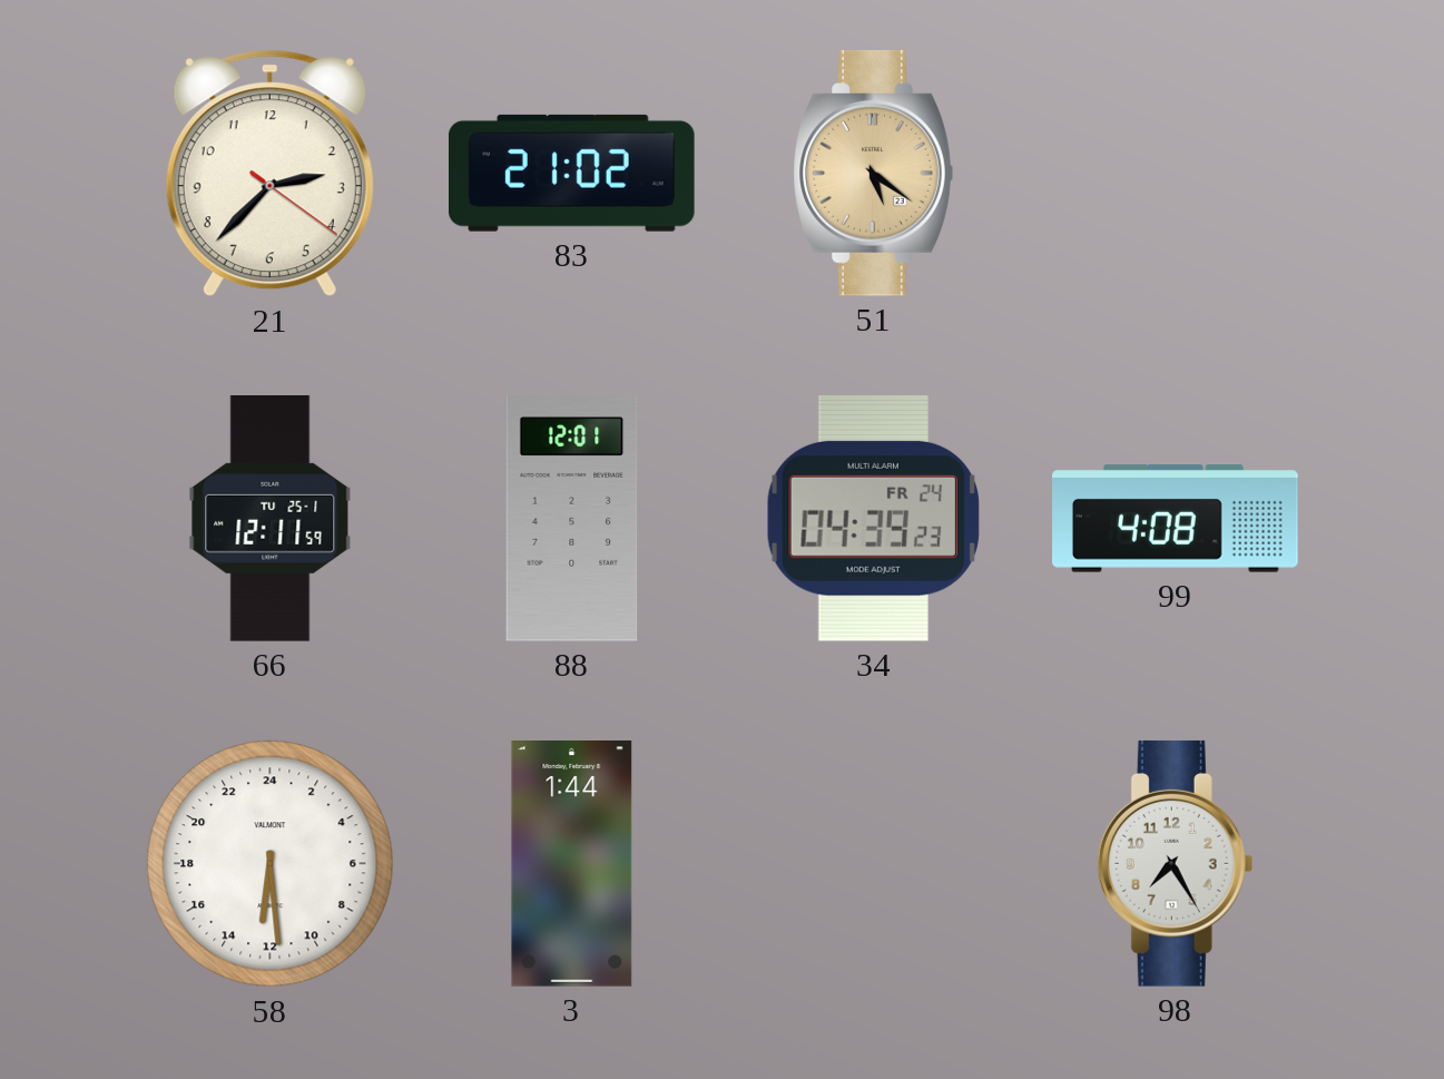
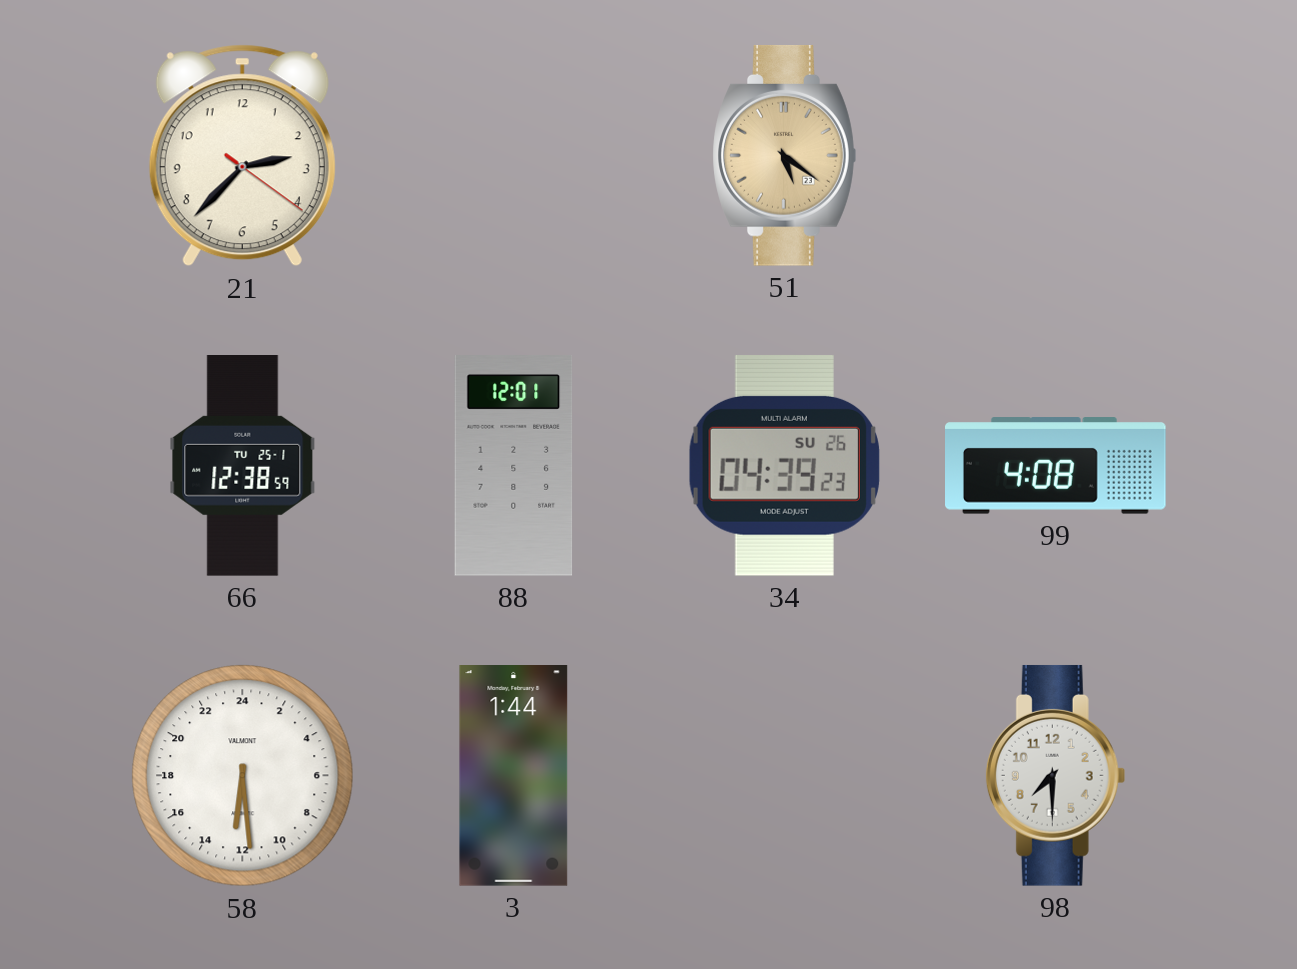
83: 21:02 -> none
66: 12:11 -> 12:38
34 date: FR 24 -> SU 26
98: 7:25 -> 7:30
